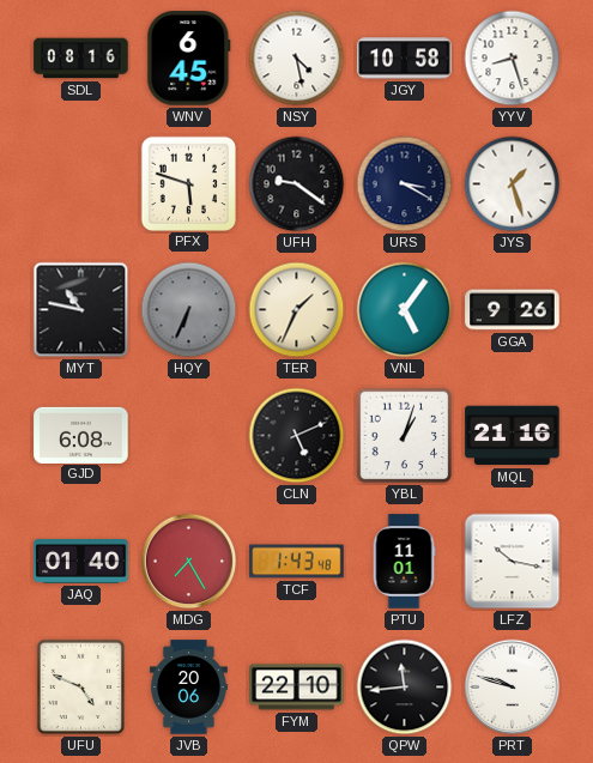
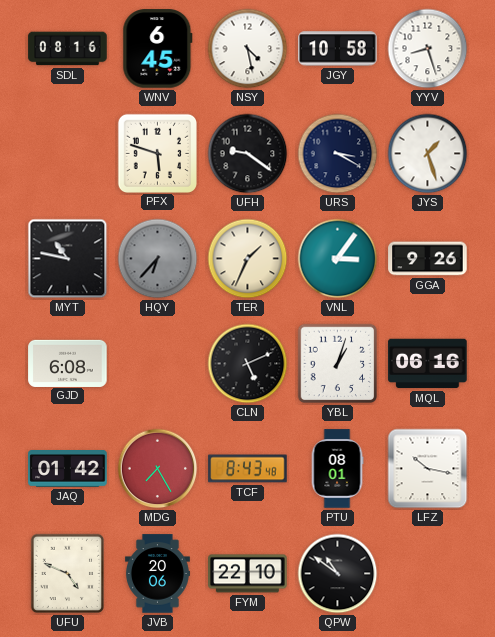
HQY: 6:34 -> 6:37
VNL: 5:06 -> 3:06
MQL: 21:16 -> 06:16
JAQ: 01:40 -> 01:42
TCF: 1:43 -> 8:43
PTU: 11:01 -> 08:01
QPW: 11:44 -> 10:51
PRT: 9:48 -> none
